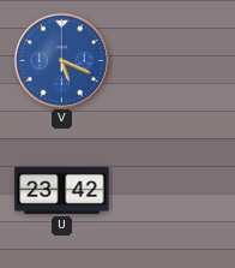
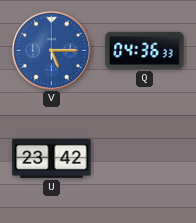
V: 5:19 -> 5:15
Q: none -> 04:36
